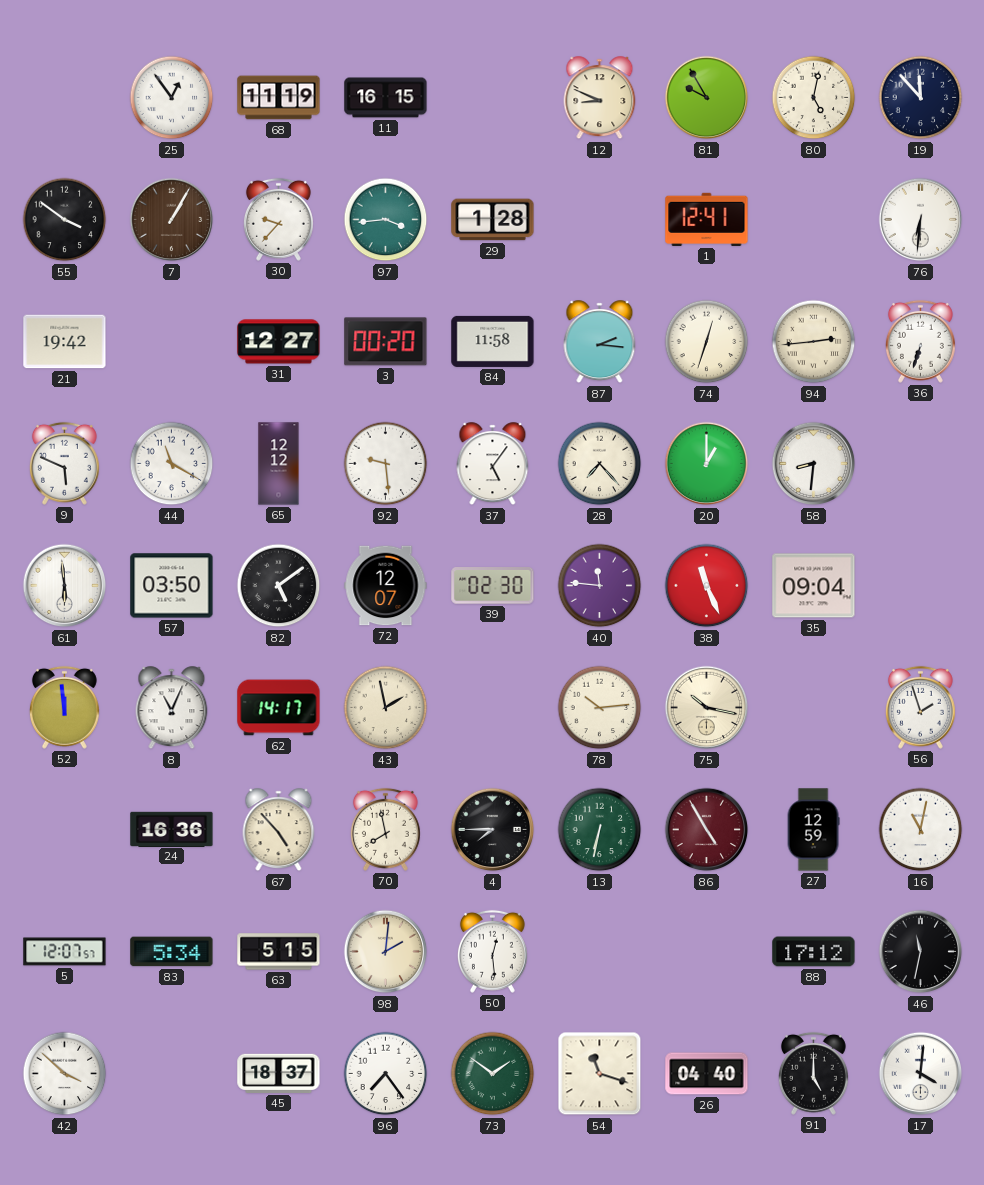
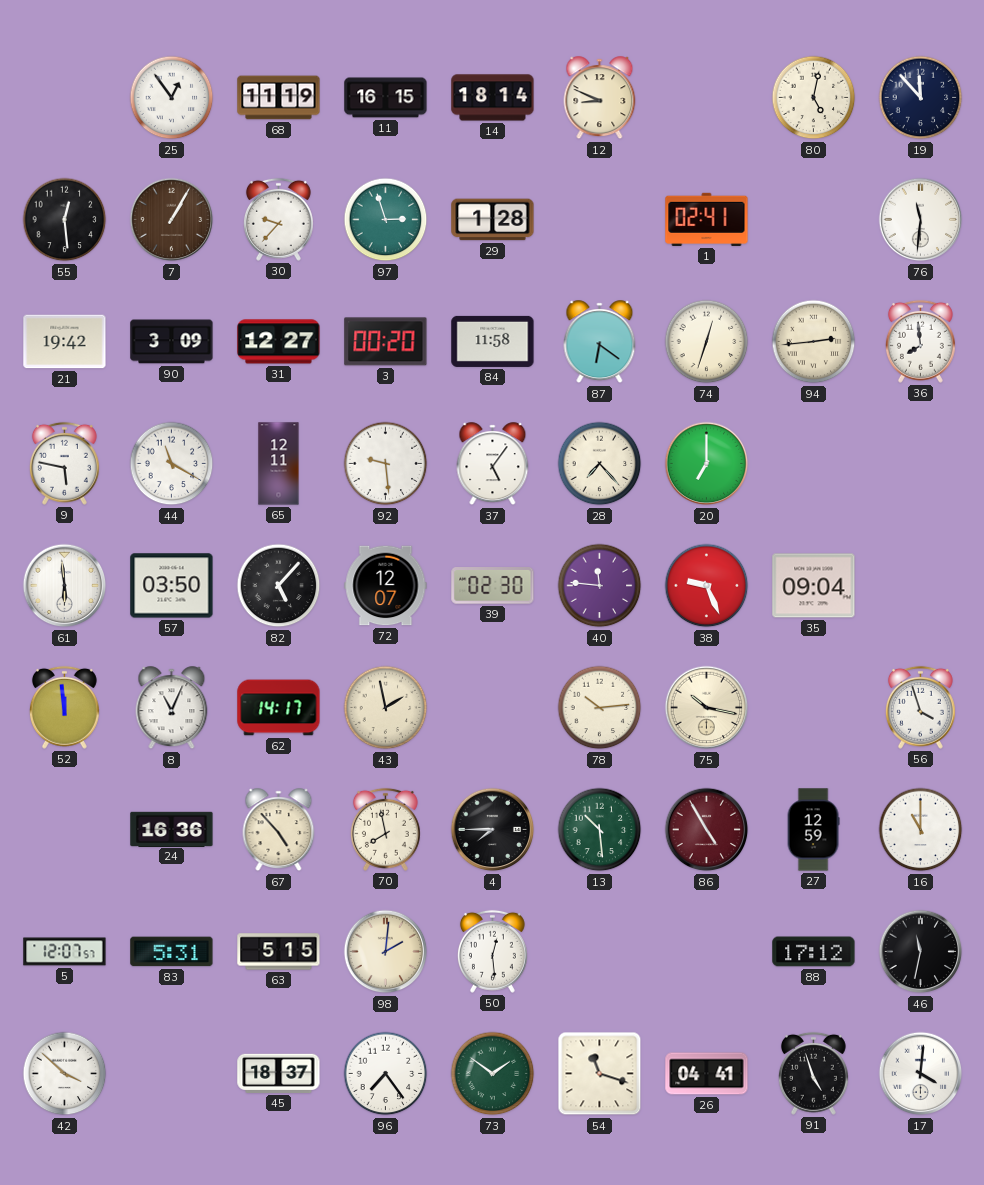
14: none -> 18:14
81: 9:55 -> none
55: 3:51 -> 12:29
97: 3:44 -> 2:57
1: 12:41 -> 02:41
76: 6:31 -> 11:31
90: none -> 3:09
87: 2:16 -> 6:21
36: 6:33 -> 7:59
9: 5:49 -> 5:47
65: 12:12 -> 12:11
20: 1:00 -> 7:00
58: 8:31 -> none
82: 5:09 -> 5:07
38: 11:26 -> 9:26
56: 1:57 -> 3:57
13: 6:32 -> 10:29
16: 11:02 -> 11:00
83: 5:34 -> 5:31
26: 04:40 -> 04:41
91: 5:00 -> 4:57
